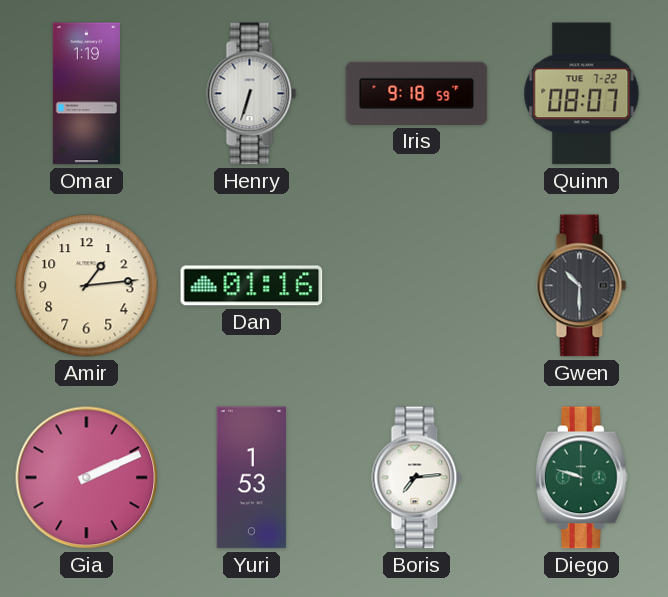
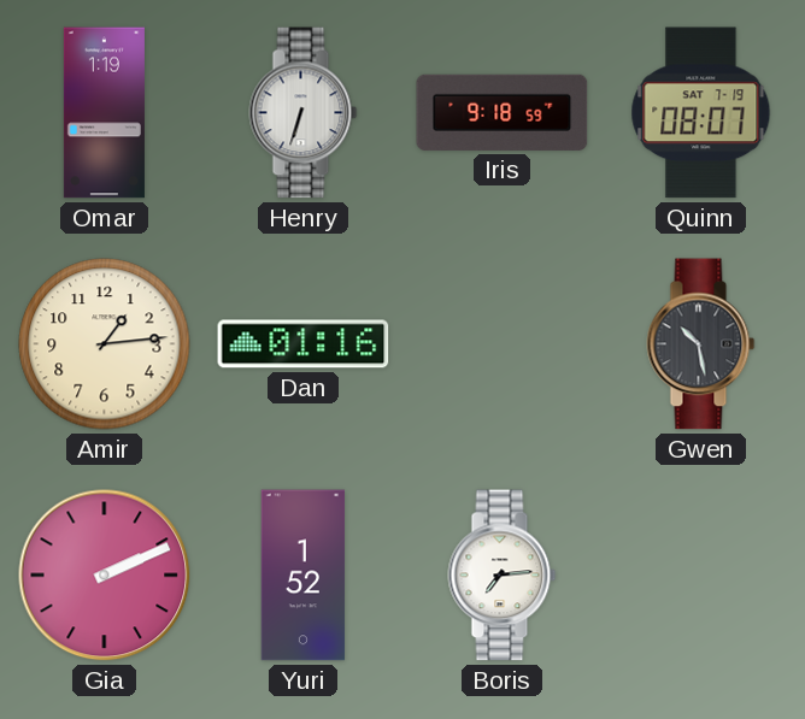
Quinn date: TUE 7-22 -> SAT 7-19
Gwen: 10:30 -> 10:28
Yuri: 1:53 -> 1:52
Diego: 9:48 -> none
